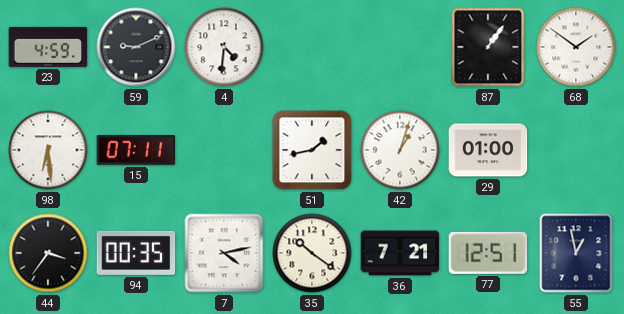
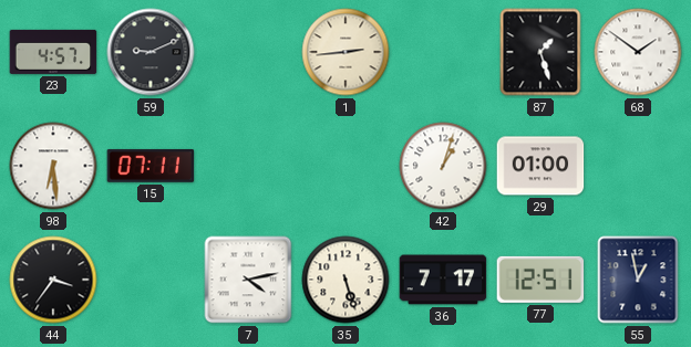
23: 4:59 -> 4:57
4: 4:31 -> none
1: none -> 2:44
87: 1:06 -> 1:27
51: 1:43 -> none
94: 00:35 -> none
35: 10:21 -> 5:27
36: 7:21 -> 7:17
